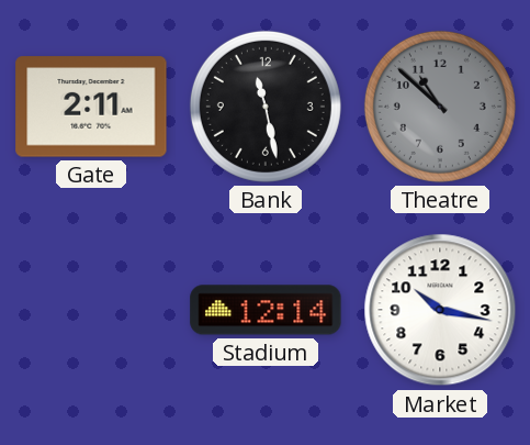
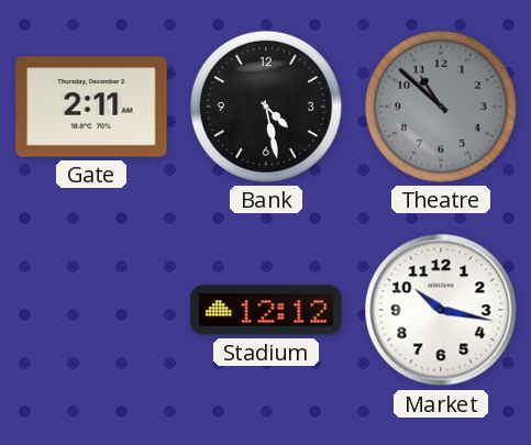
Bank: 11:28 -> 4:28
Stadium: 12:14 -> 12:12
